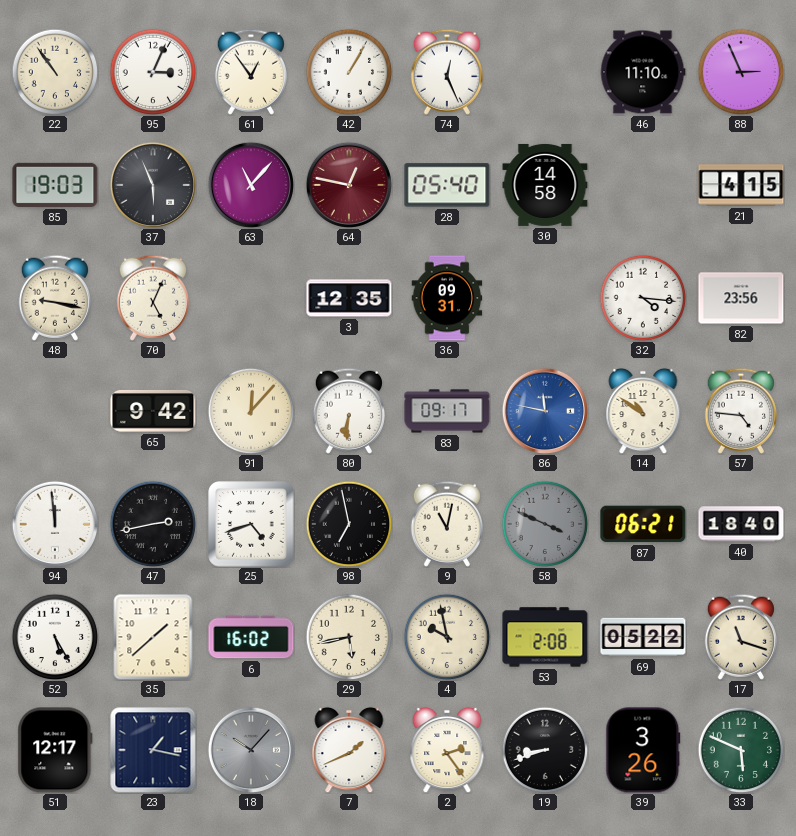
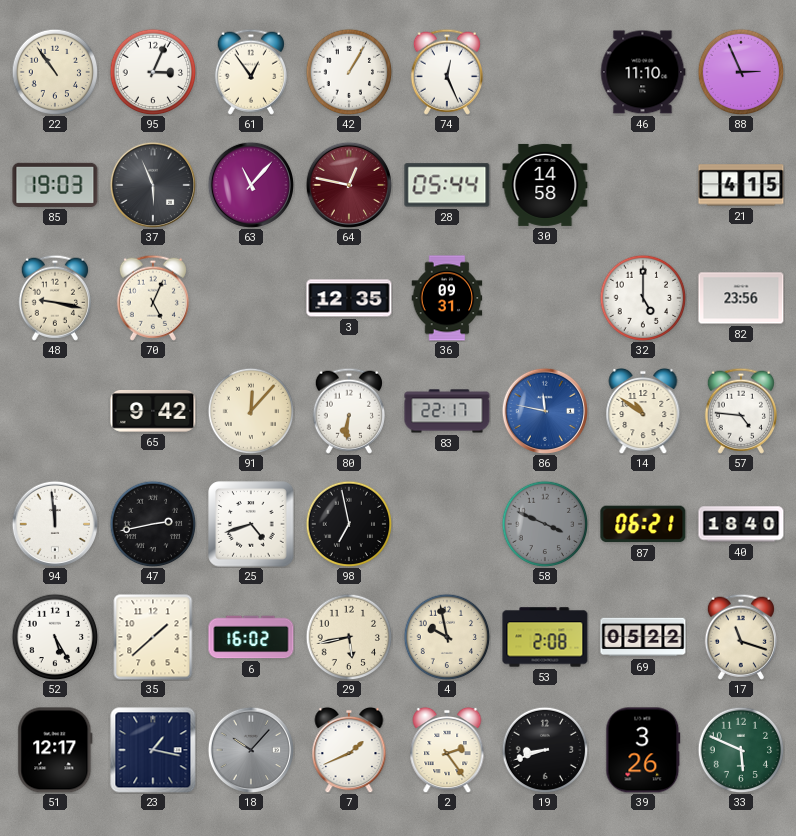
28: 05:40 -> 05:44
32: 4:16 -> 5:00
83: 09:17 -> 22:17
9: 11:02 -> none
